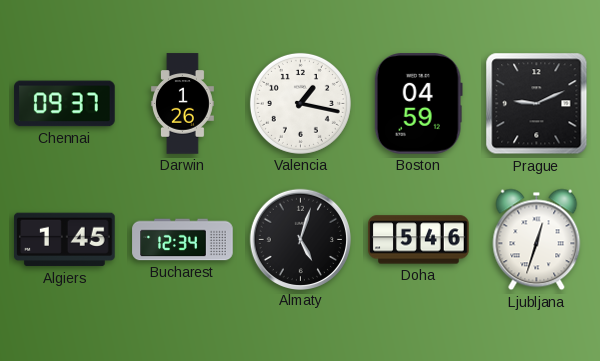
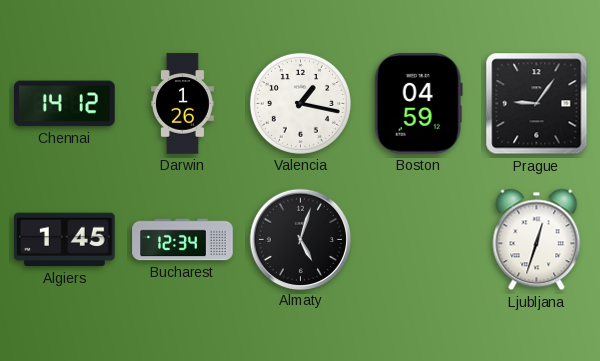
Chennai: 09:37 -> 14:12
Prague: 9:11 -> 9:06
Doha: 5:46 -> none
